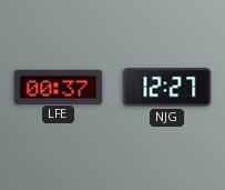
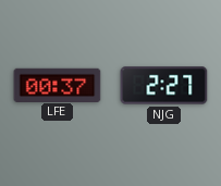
NJG: 12:27 -> 2:27
